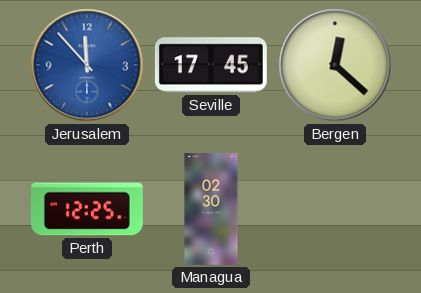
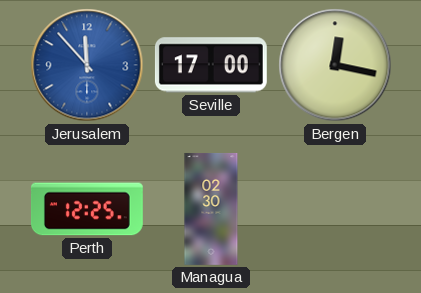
Seville: 17:45 -> 17:00
Bergen: 12:22 -> 12:17
